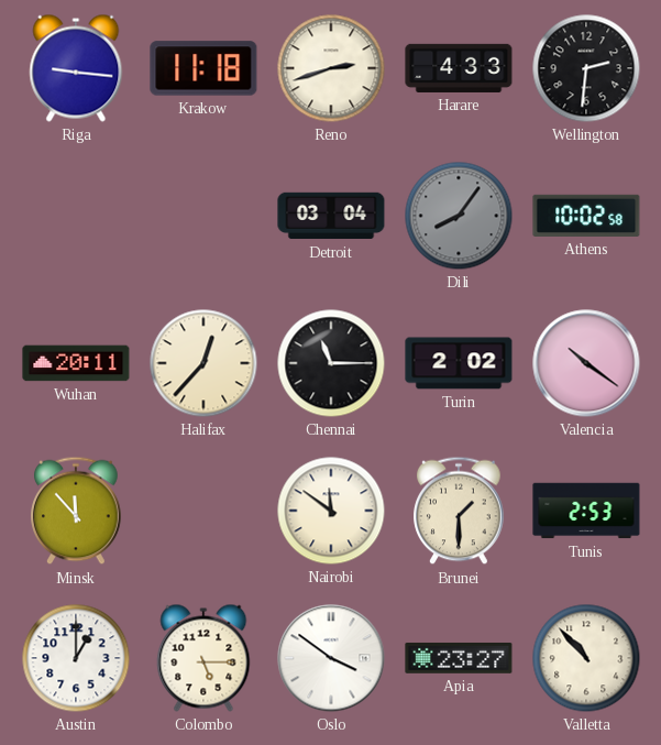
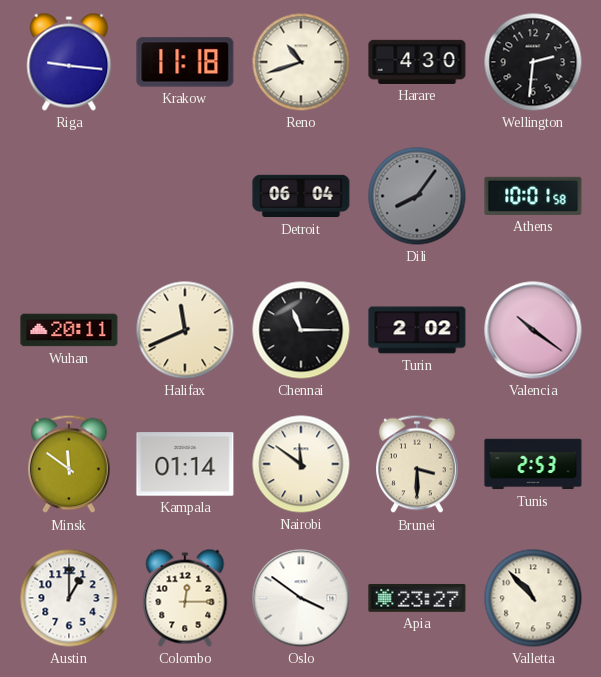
Reno: 2:42 -> 10:42
Harare: 4:33 -> 4:30
Detroit: 03:04 -> 06:04
Athens: 10:02 -> 10:01
Halifax: 12:37 -> 11:41
Minsk: 11:53 -> 11:51
Kampala: none -> 01:14
Brunei: 1:30 -> 3:30
Colombo: 5:15 -> 12:15
